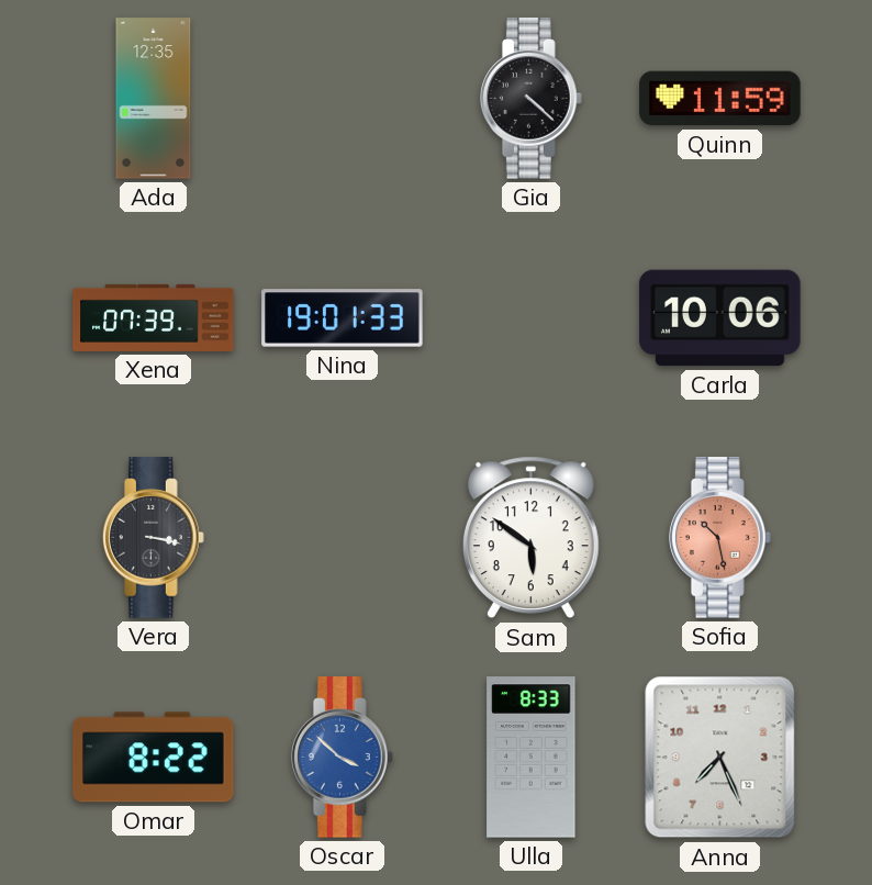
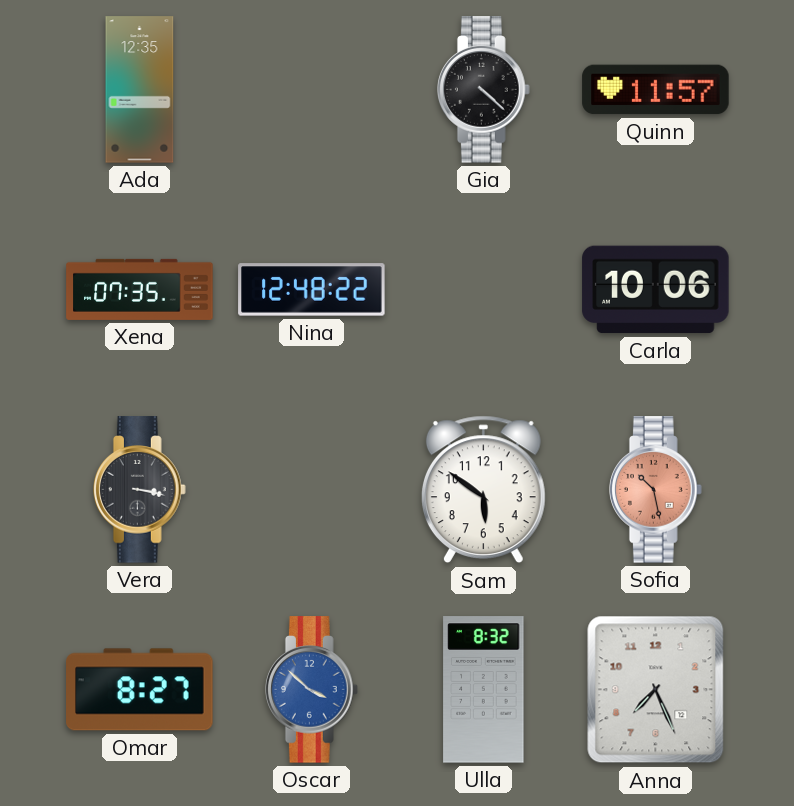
Quinn: 11:59 -> 11:57
Xena: 07:39 -> 07:35
Nina: 19:01 -> 12:48
Omar: 8:22 -> 8:27
Ulla: 8:33 -> 8:32
